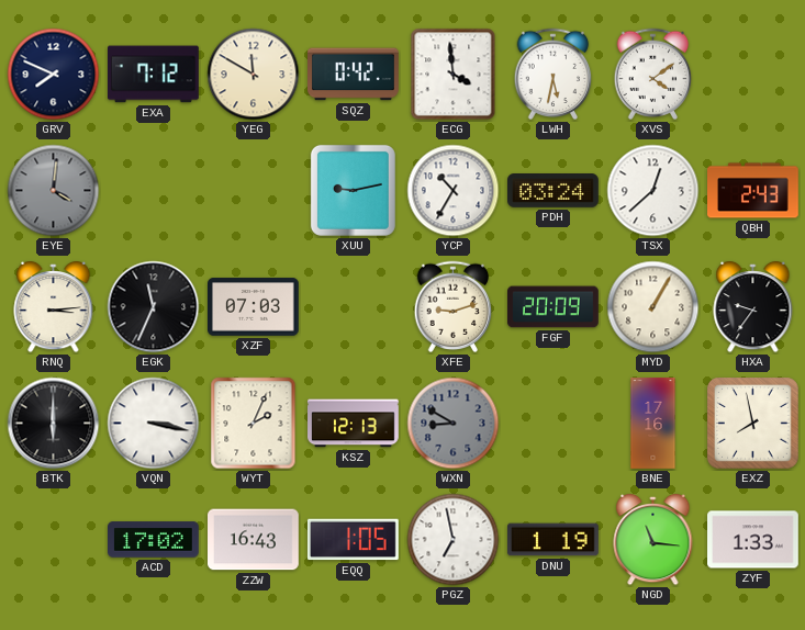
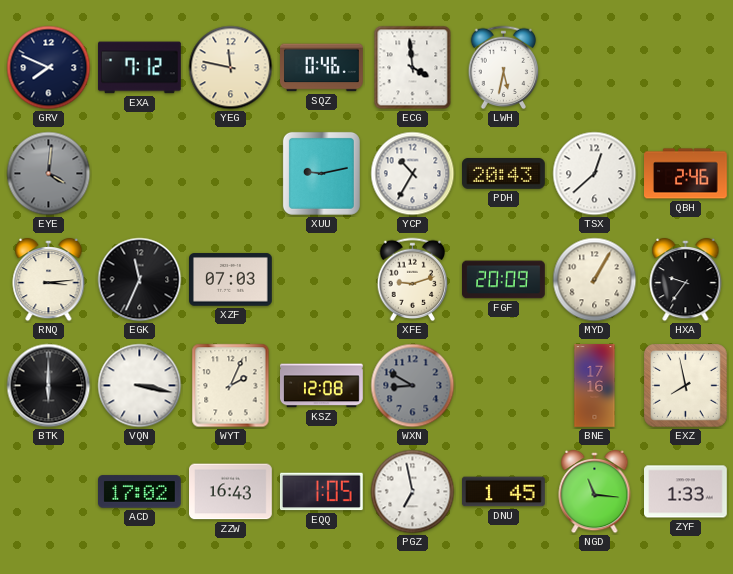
YEG: 11:50 -> 11:47
SQZ: 0:42 -> 0:46
XVS: 4:09 -> none
PDH: 03:24 -> 20:43
QBH: 2:43 -> 2:46
KSZ: 12:13 -> 12:08
DNU: 1:19 -> 1:45
